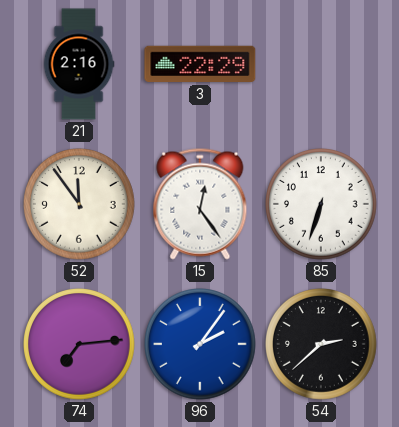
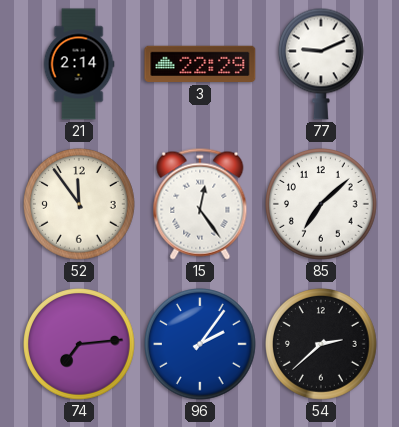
21: 2:16 -> 2:14
77: none -> 9:11
85: 6:33 -> 7:08
